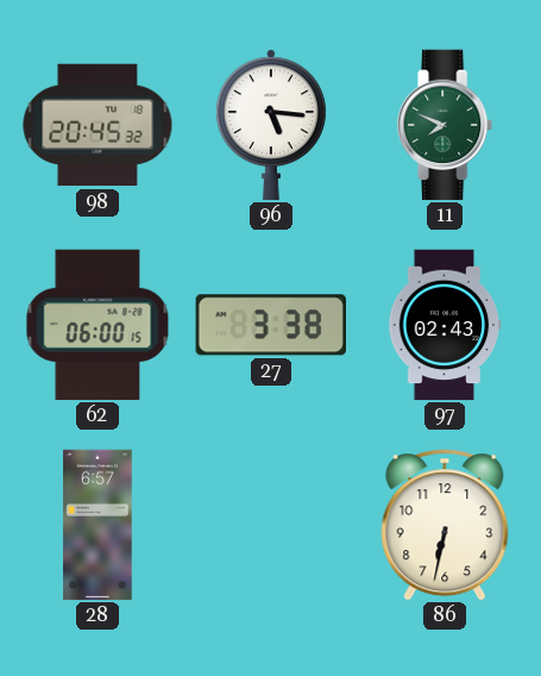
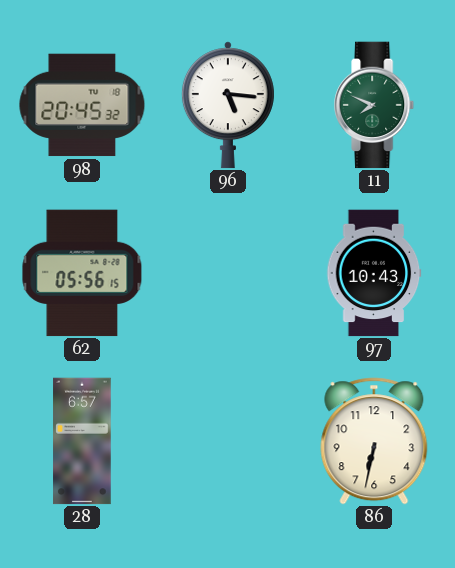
62: 06:00 -> 05:56
27: 3:38 -> none
97: 02:43 -> 10:43
